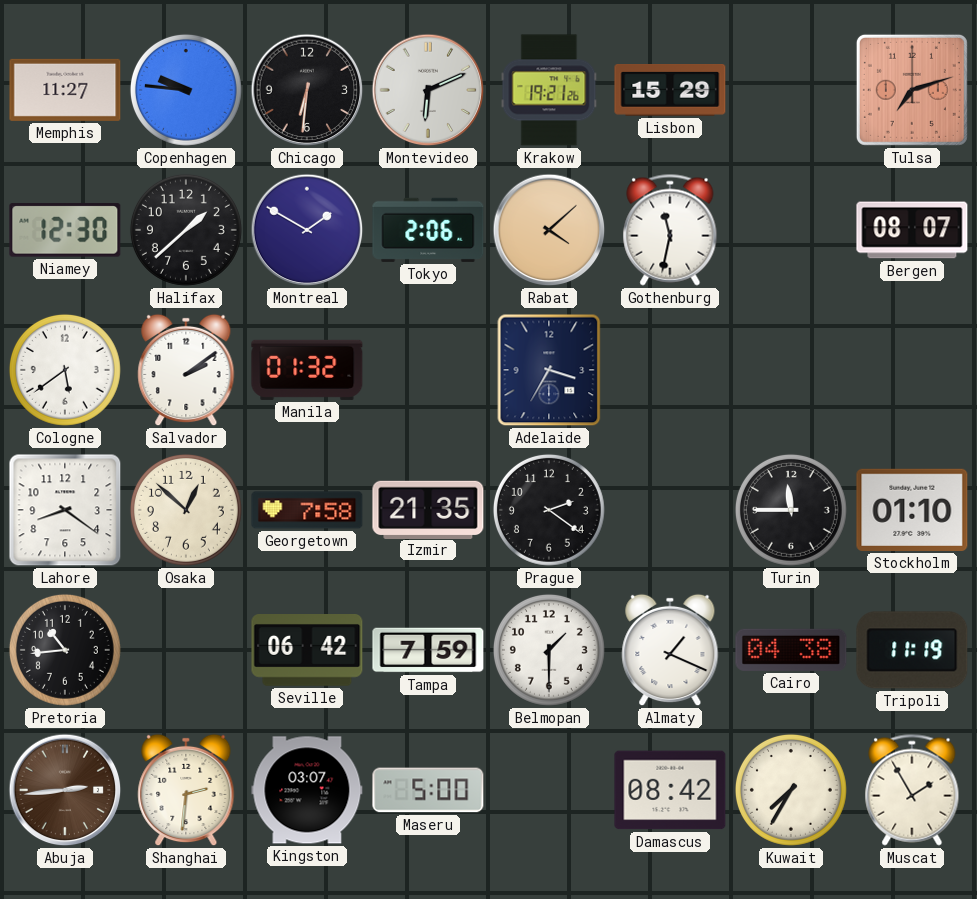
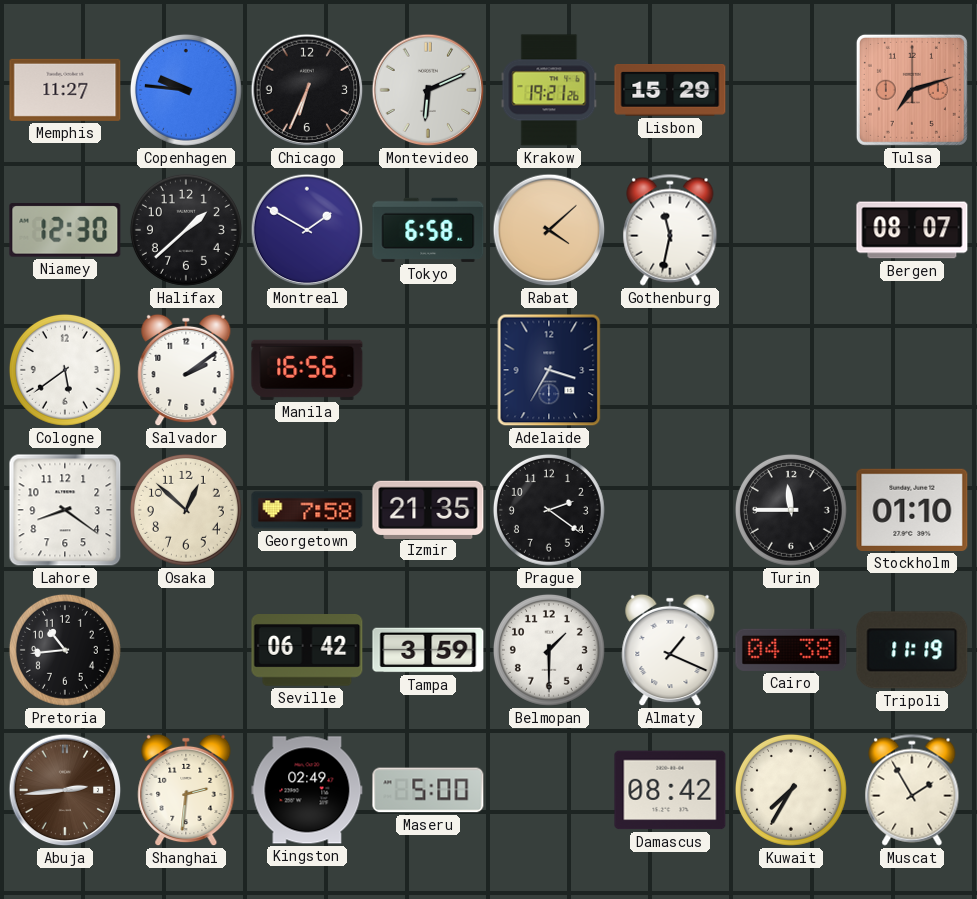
Chicago: 6:31 -> 6:34
Tokyo: 2:06 -> 6:58
Manila: 01:32 -> 16:56
Tampa: 7:59 -> 3:59
Kingston: 03:07 -> 02:49
